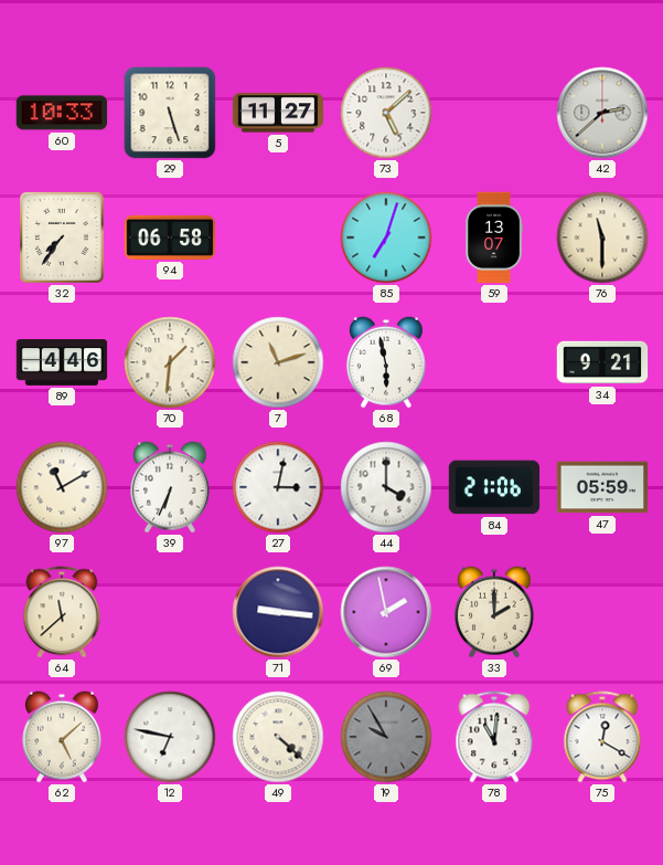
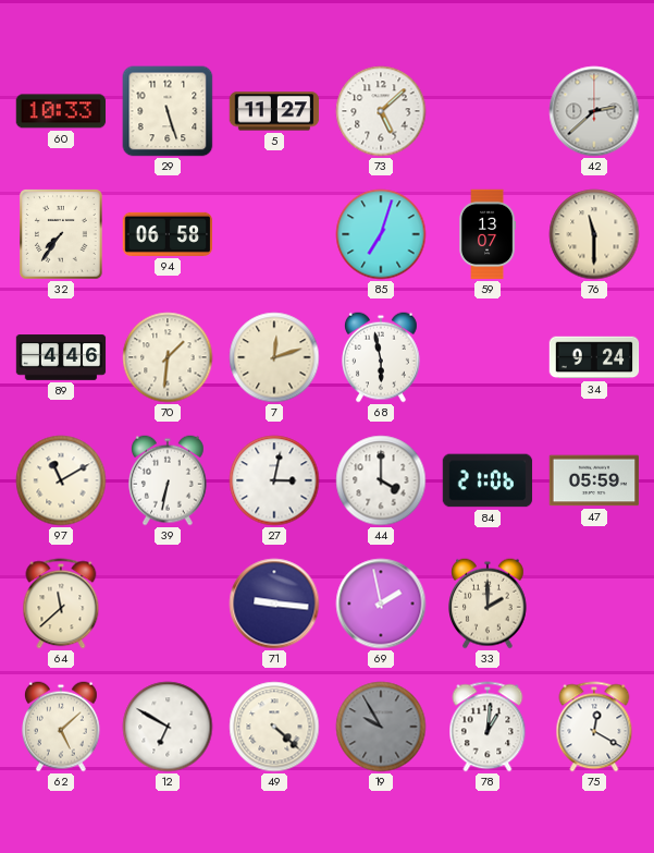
7: 11:12 -> 12:12
34: 9:21 -> 9:24
39: 6:34 -> 6:32
12: 6:47 -> 6:50
78: 11:01 -> 1:01
